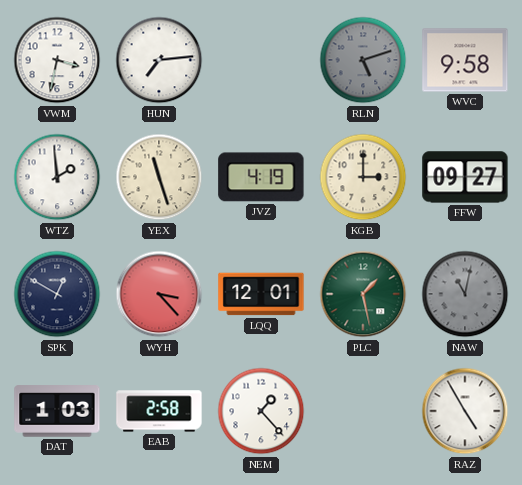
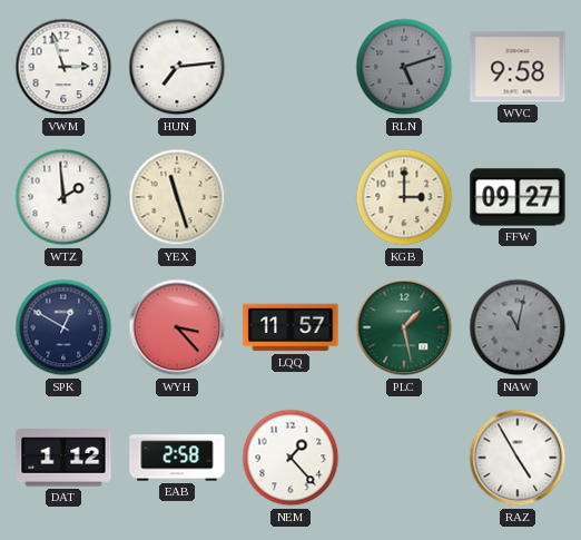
VWM: 3:32 -> 2:57
JVZ: 4:19 -> none
LQQ: 12:01 -> 11:57
DAT: 1:03 -> 1:12
